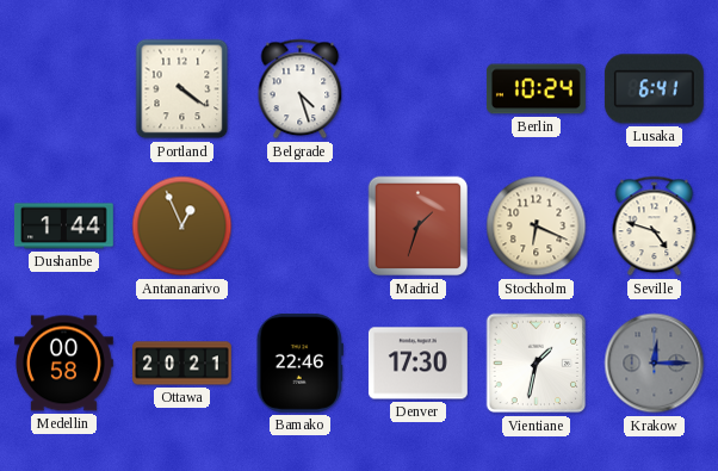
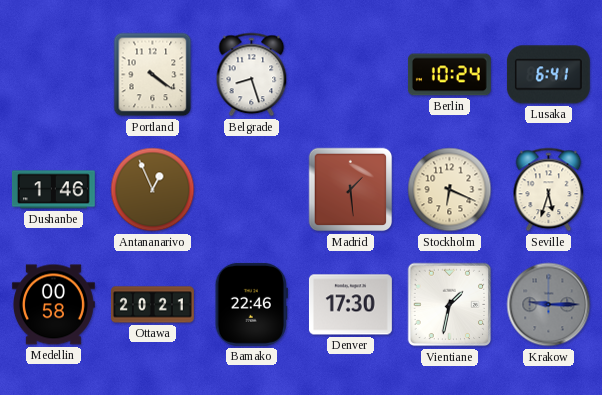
Belgrade: 4:27 -> 8:27
Dushanbe: 1:44 -> 1:46
Madrid: 1:33 -> 1:29
Seville: 4:48 -> 5:33
Krakow: 12:15 -> 9:15
